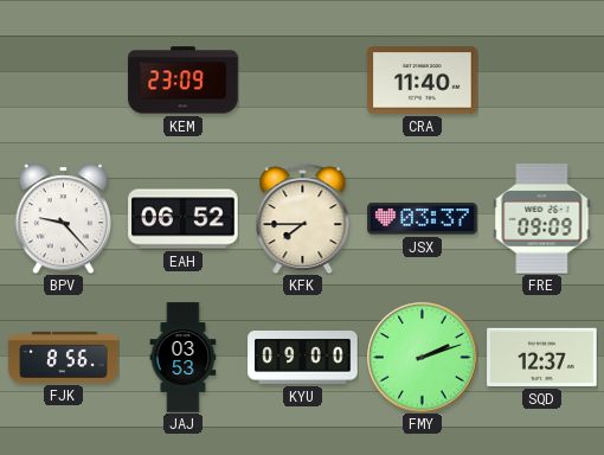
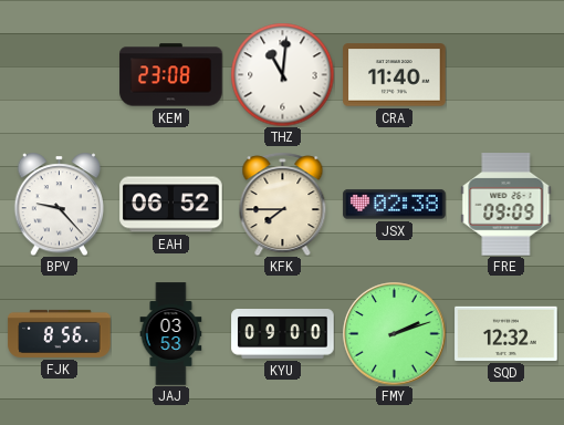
KEM: 23:09 -> 23:08
THZ: none -> 11:01
JSX: 03:37 -> 02:38
SQD: 12:37 -> 12:32
